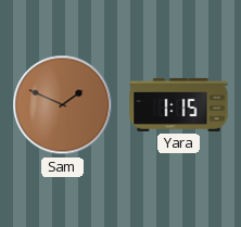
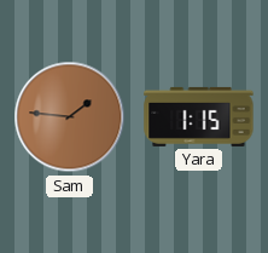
Sam: 1:49 -> 1:46
